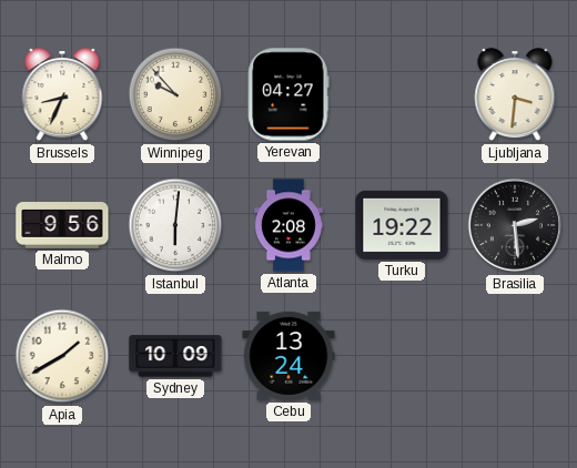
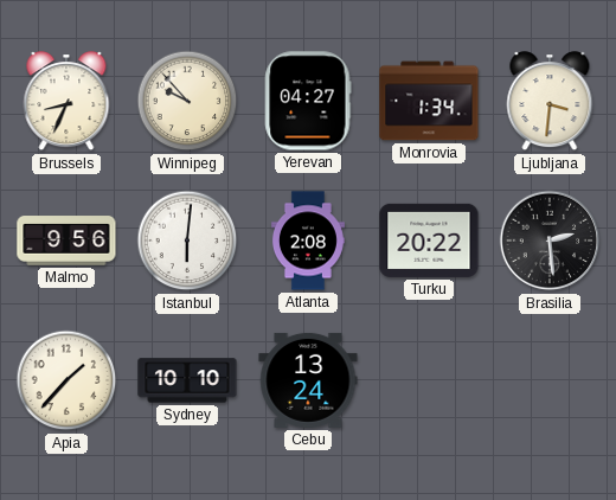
Monrovia: none -> 1:34
Turku: 19:22 -> 20:22
Apia: 1:40 -> 1:37
Sydney: 10:09 -> 10:10
